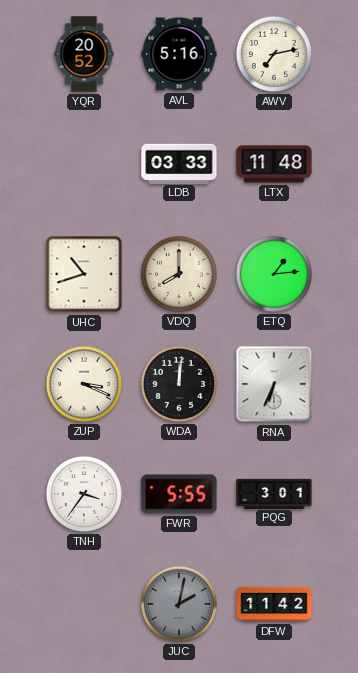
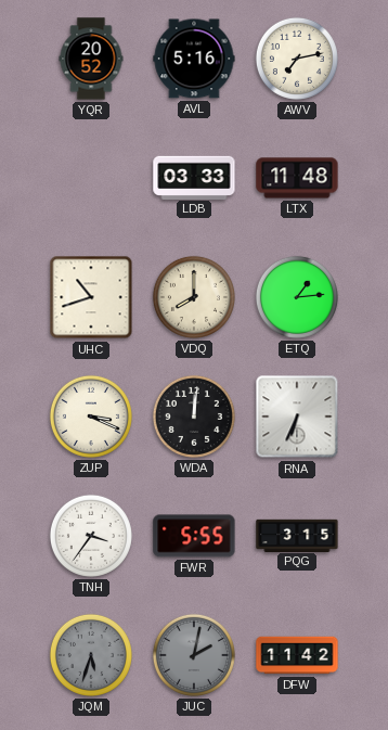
PQG: 3:01 -> 3:15
JQM: none -> 5:33
